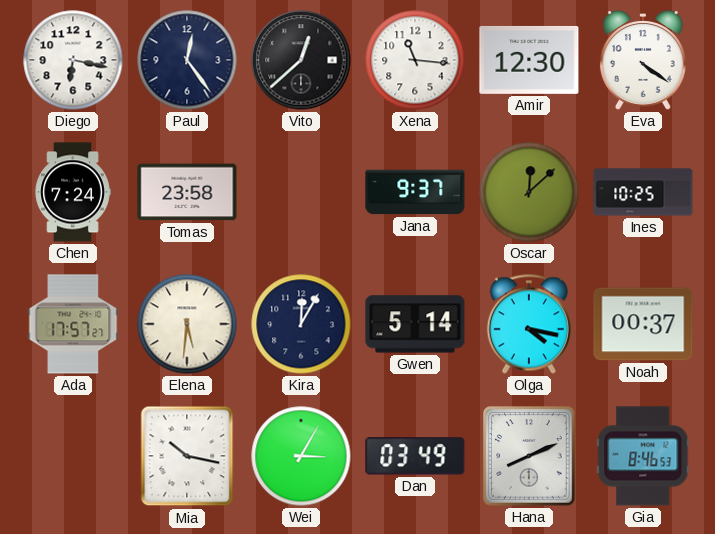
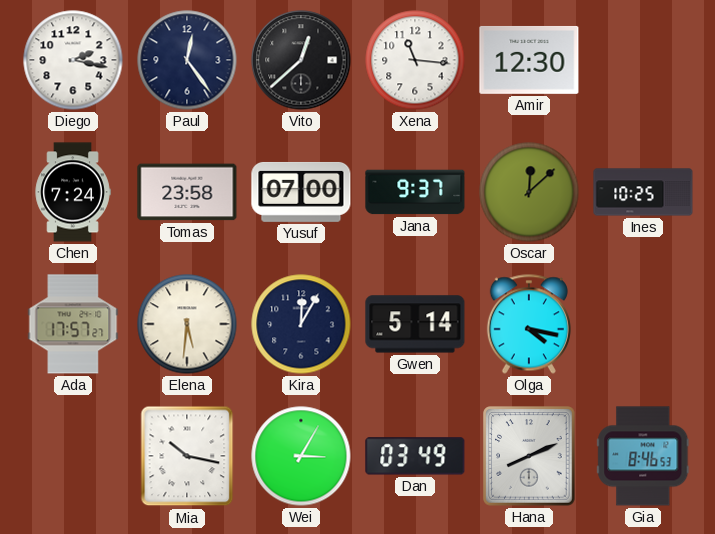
Diego: 6:17 -> 2:17
Eva: 4:21 -> none
Yusuf: none -> 07:00
Noah: 00:37 -> none
